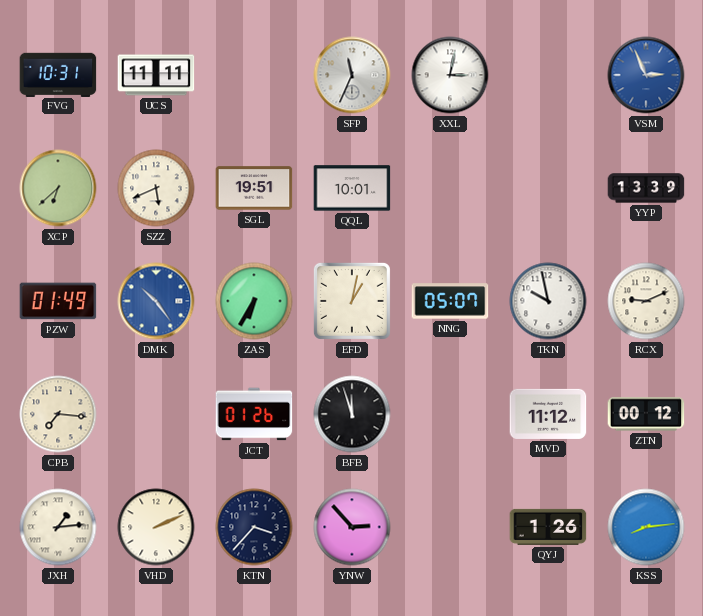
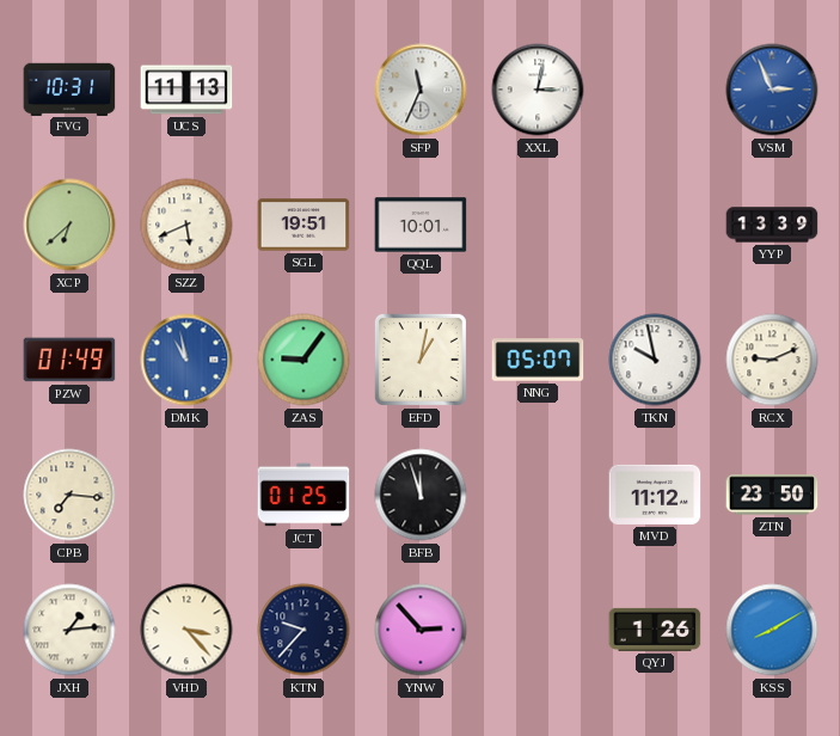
UCS: 11:11 -> 11:13
DMK: 10:24 -> 10:58
ZAS: 6:35 -> 9:06
JCT: 01:26 -> 01:25
ZTN: 00:12 -> 23:50
VHD: 2:11 -> 3:23
KTN: 3:37 -> 9:37
KSS: 8:14 -> 8:10
